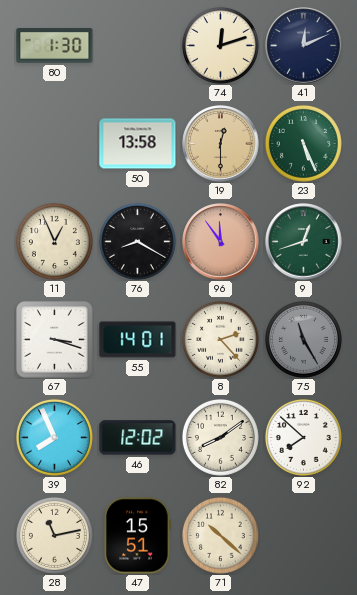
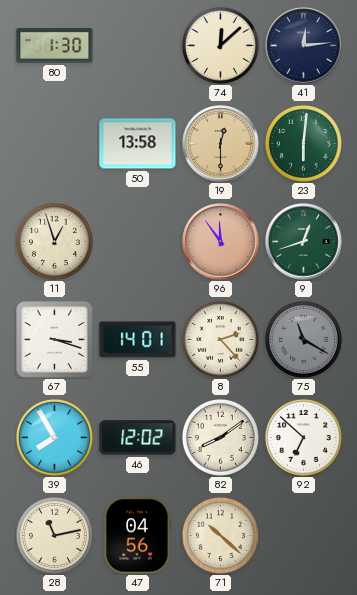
74: 12:12 -> 12:08
41: 12:11 -> 12:14
23: 5:26 -> 6:01
11: 12:56 -> 12:57
76: 8:20 -> none
75: 11:25 -> 11:20
39: 7:56 -> 7:55
92: 7:52 -> 6:52
47: 15:51 -> 04:56
